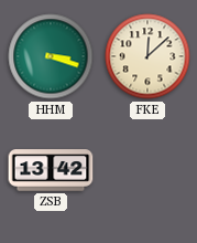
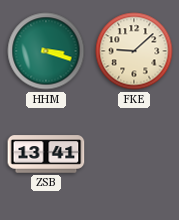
FKE: 12:08 -> 9:08
ZSB: 13:42 -> 13:41
